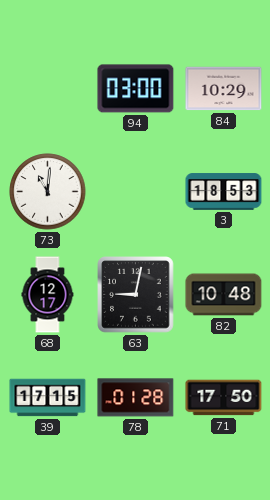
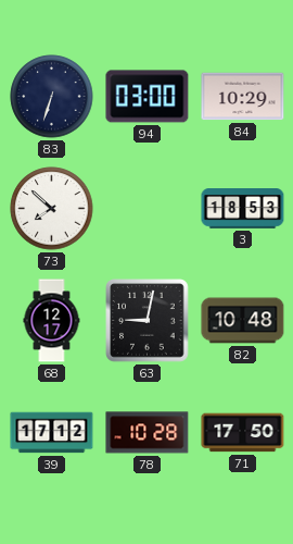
83: none -> 6:33
73: 11:01 -> 7:52
39: 17:15 -> 17:12
78: 01:28 -> 10:28
